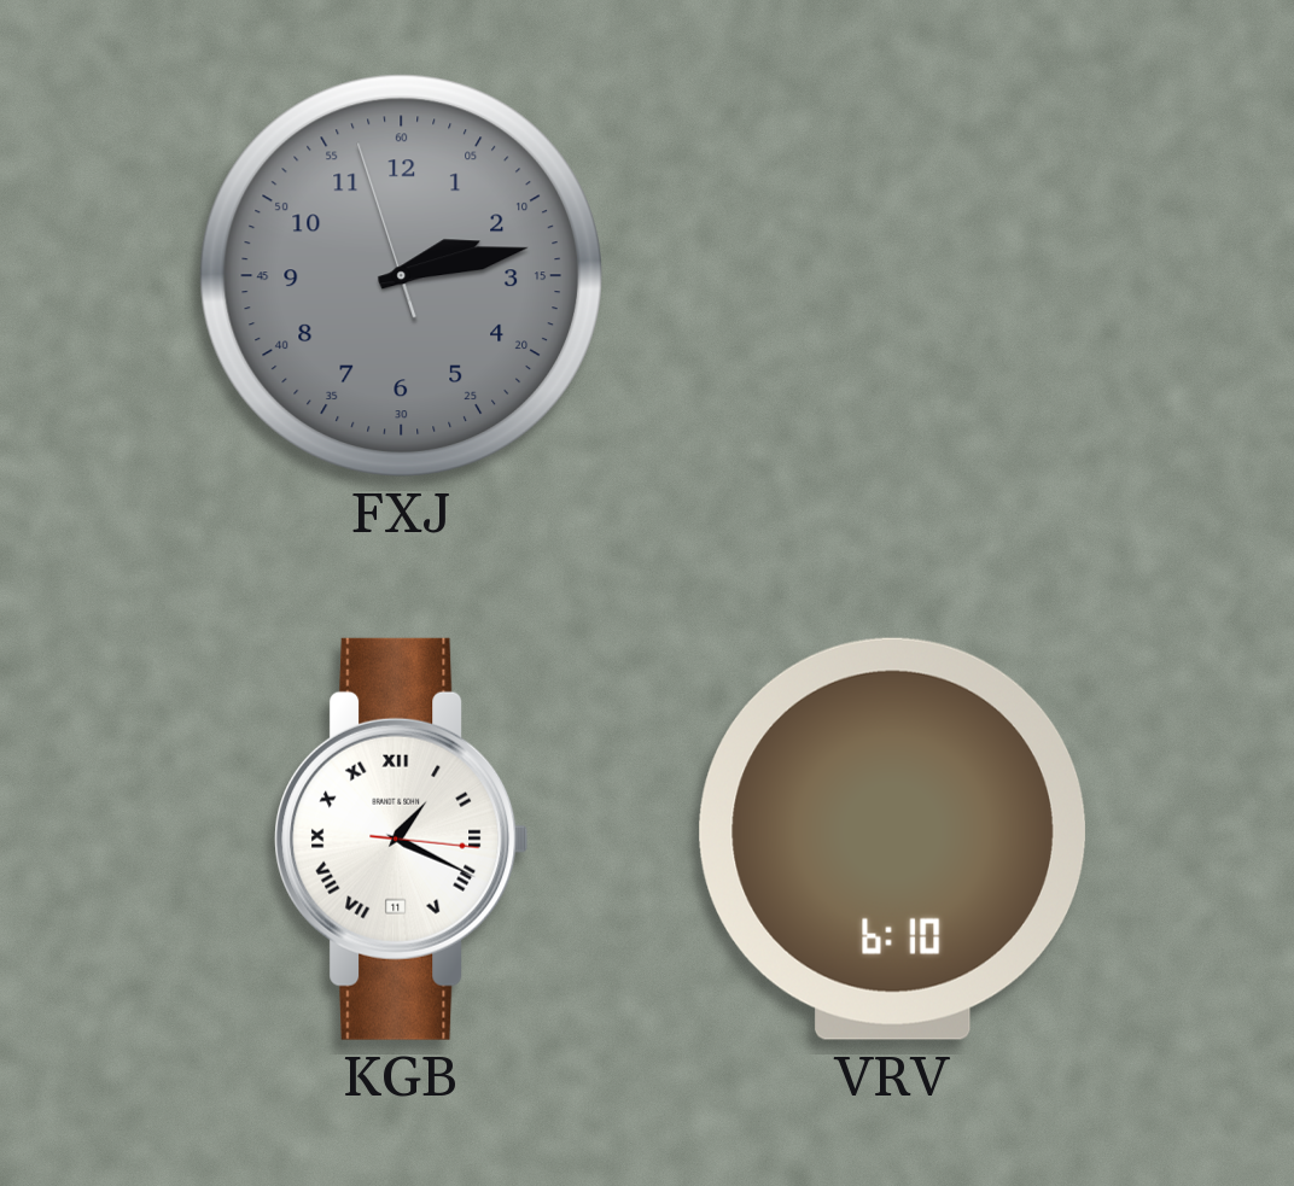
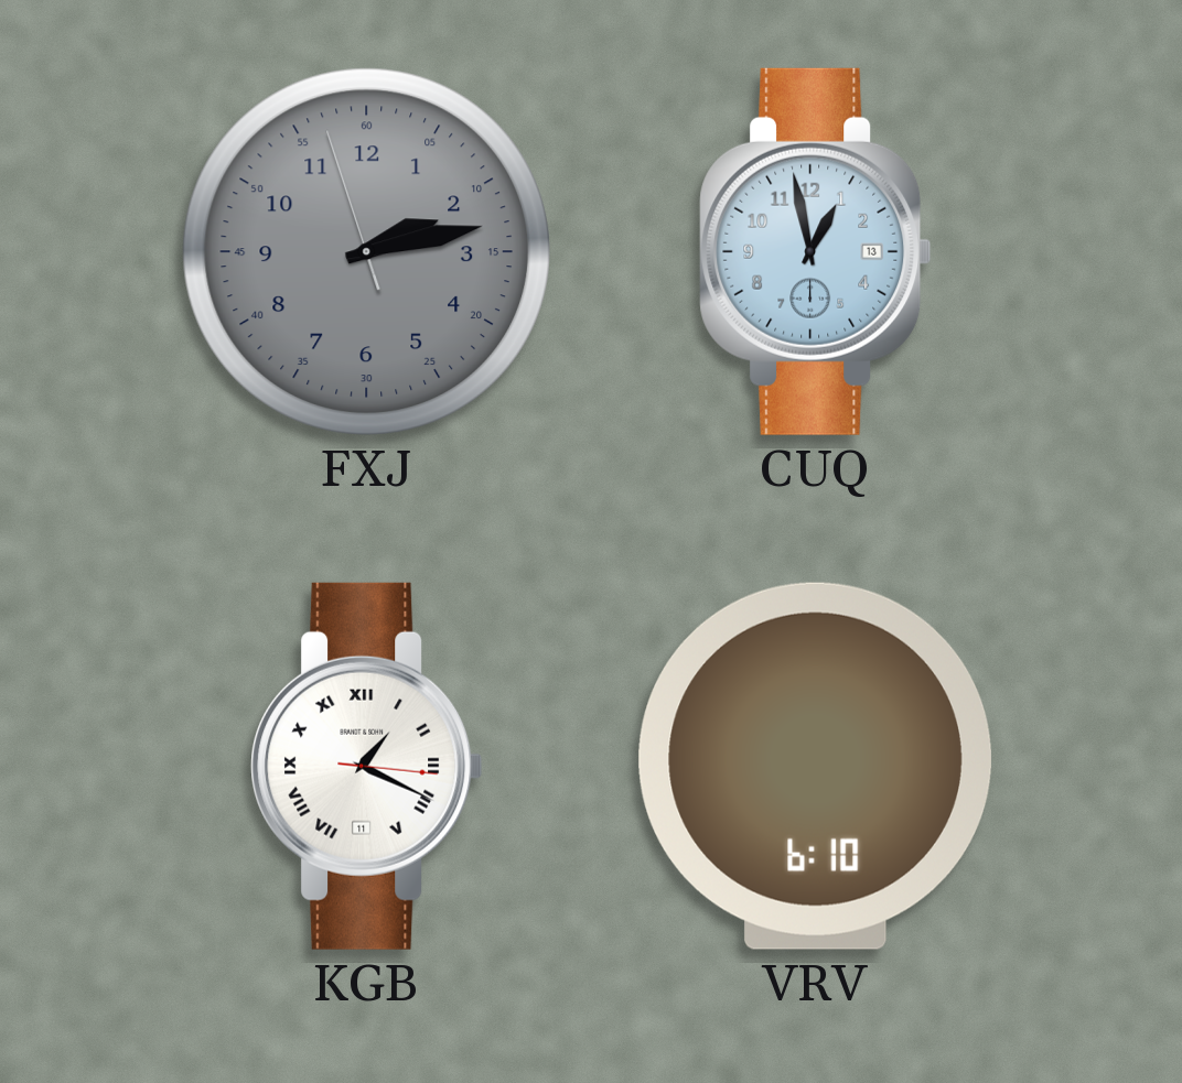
CUQ: none -> 12:58
